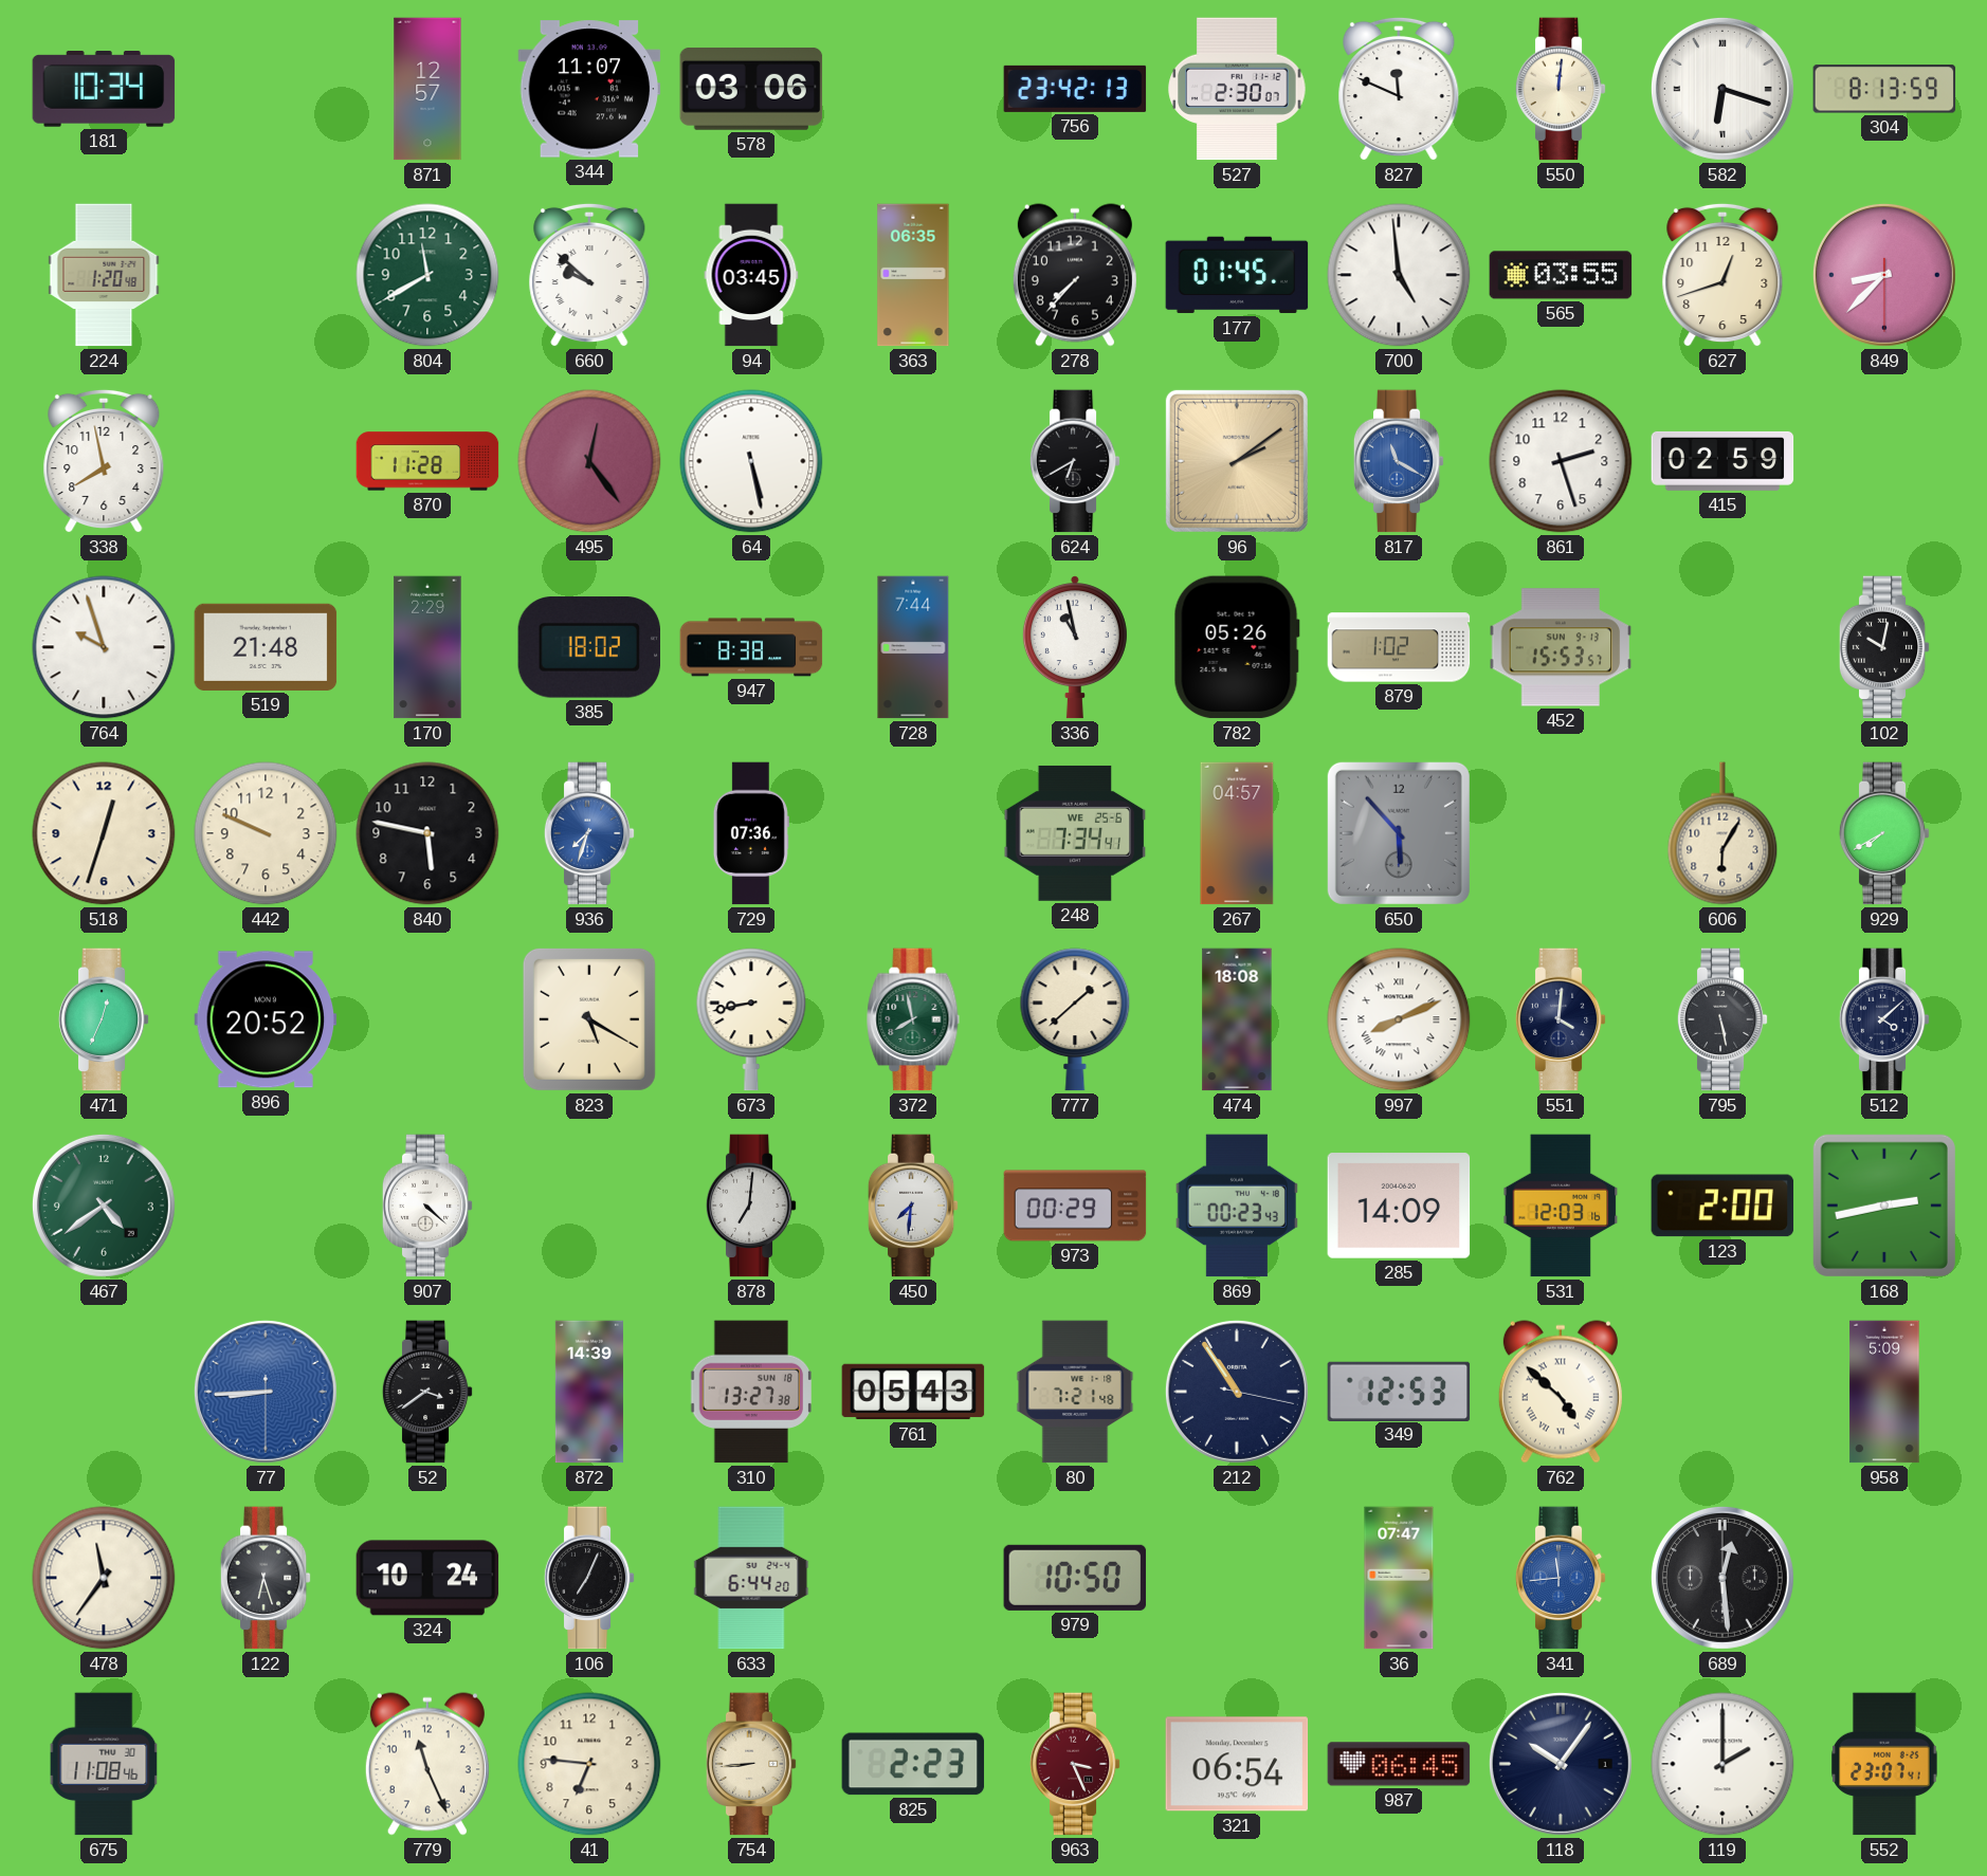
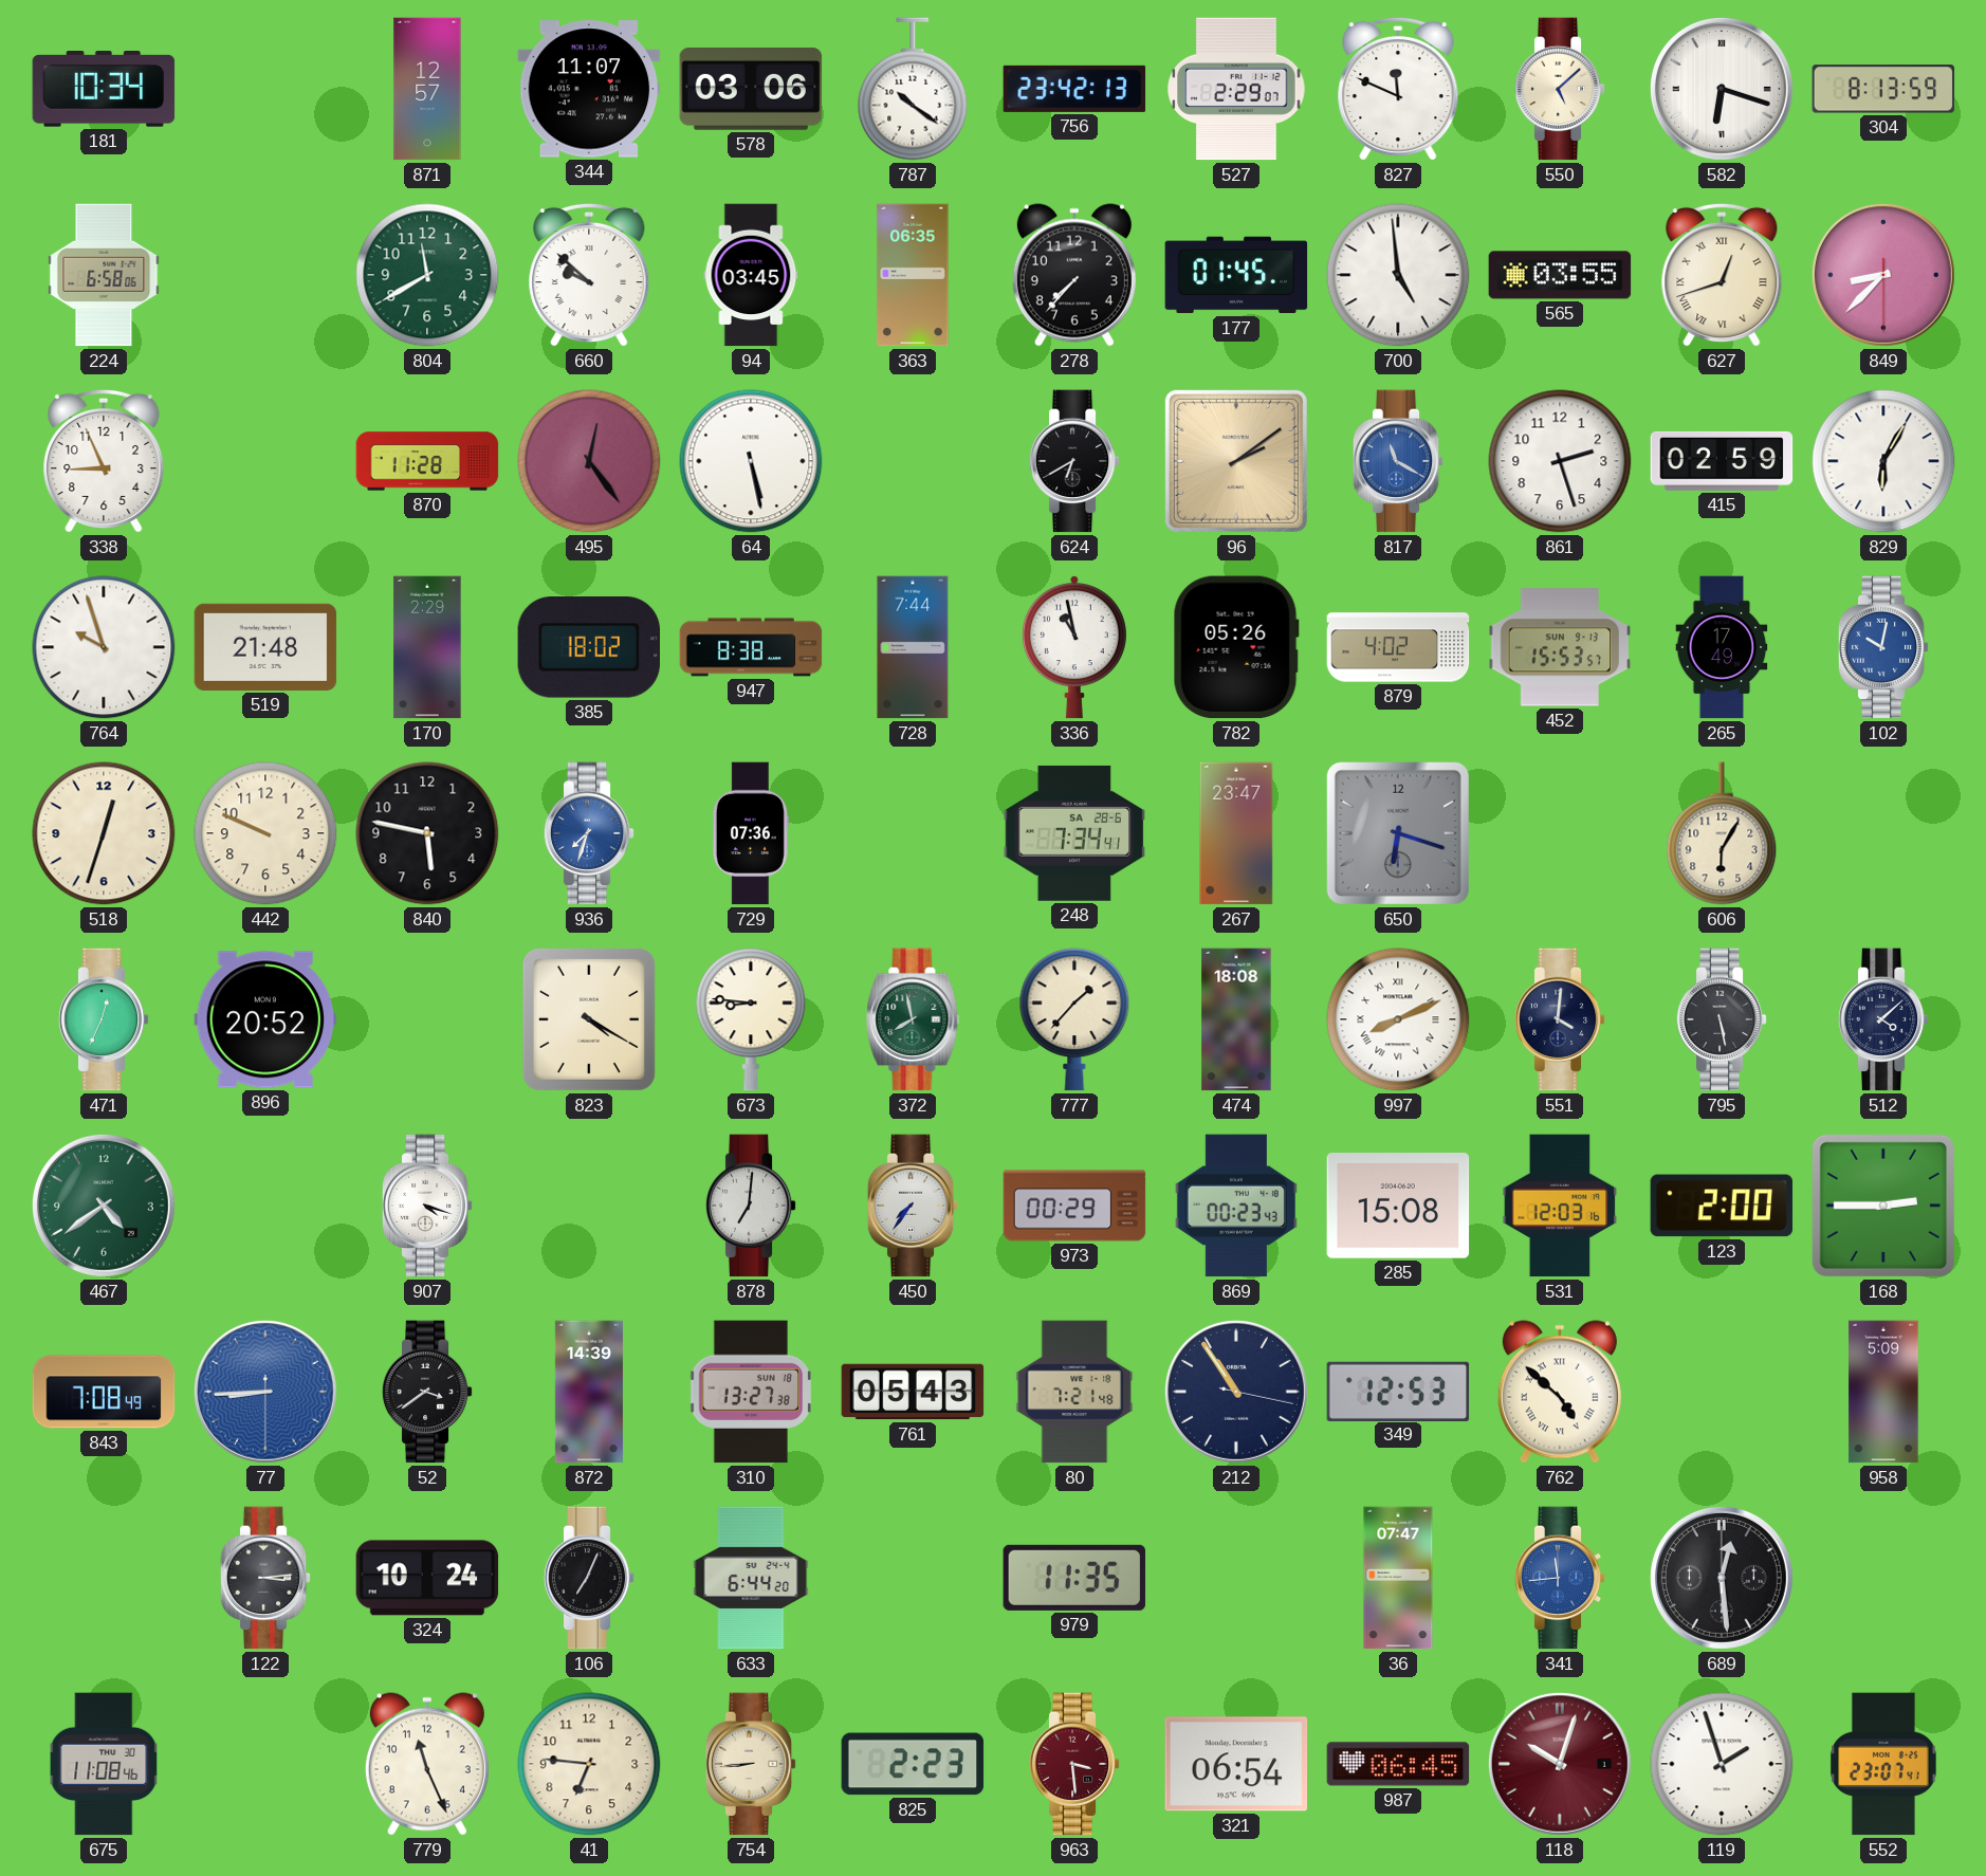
787: none -> 10:21
527: 2:30 -> 2:29
550: 12:01 -> 5:08
224: 1:20 -> 6:58
627 numerals: Arabic -> Roman
338: 7:58 -> 8:56
829: none -> 6:05
879: 1:02 -> 4:02
265: none -> 17:49
102 dial: black -> blue
248 date: WE 25-6 -> SA 28-6
267: 04:57 -> 23:47
650: 5:53 -> 6:18
929: 7:40 -> none
823: 5:20 -> 4:20
673: 8:43 -> 8:46
777: 1:38 -> 1:37
907: 4:22 -> 4:18
450: 7:31 -> 7:36
285: 14:09 -> 15:08
168: 2:43 -> 2:45
843: none -> 7:08
478: 11:36 -> none
122: 6:27 -> 3:14
979: 10:50 -> 11:35
963: 3:26 -> 3:29
118: 10:06 -> 10:03
118 dial: navy -> burgundy
119: 2:00 -> 1:57
